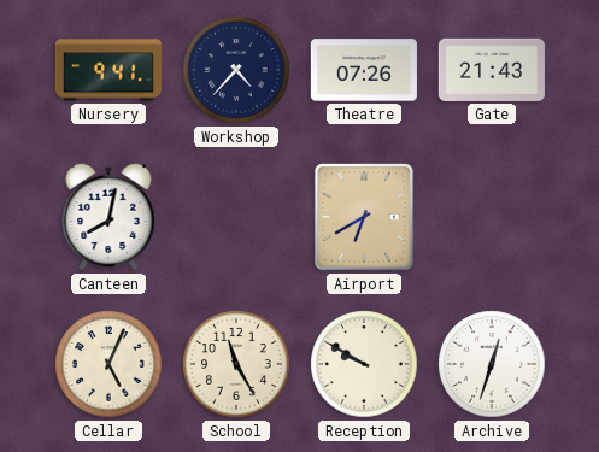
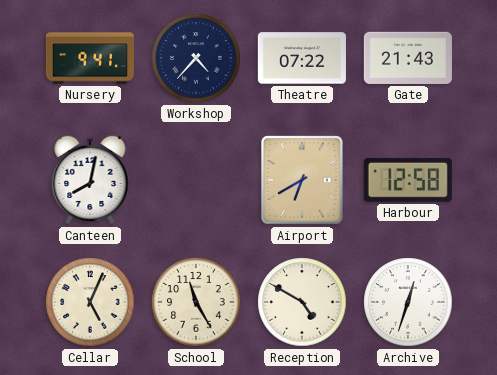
Theatre: 07:26 -> 07:22
Harbour: none -> 12:58
Reception: 9:50 -> 4:50
